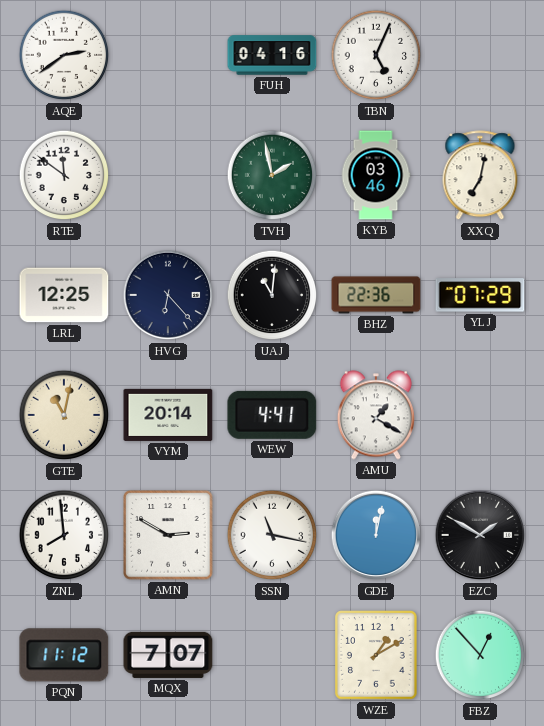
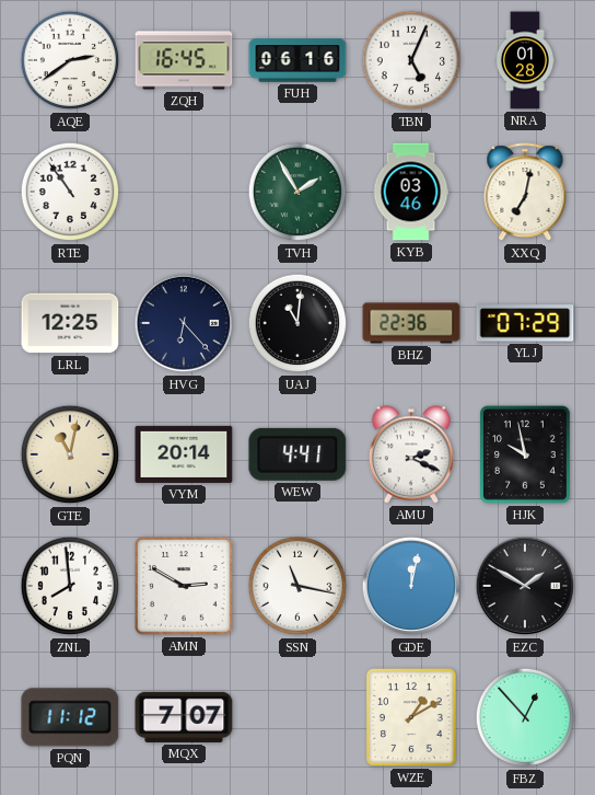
ZQH: none -> 16:45
FUH: 04:16 -> 06:16
NRA: none -> 01:28
RTE: 11:51 -> 10:54
TVH: 1:58 -> 1:55
AMU: 1:20 -> 2:19
HJK: none -> 9:58
